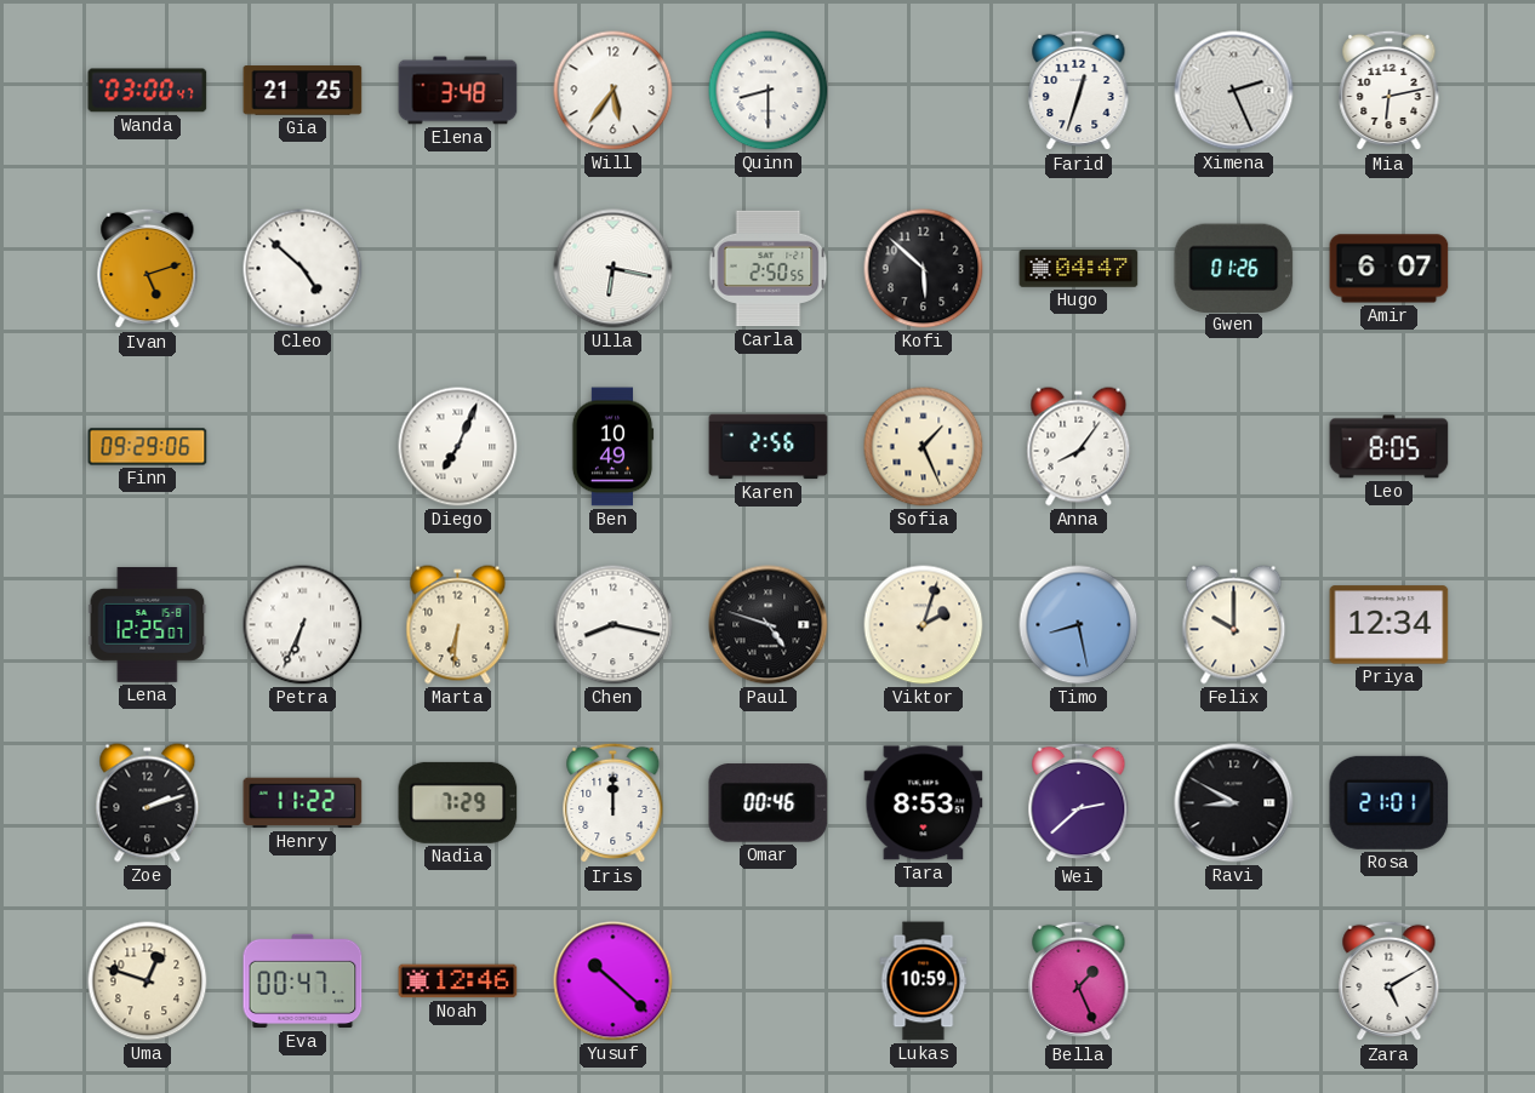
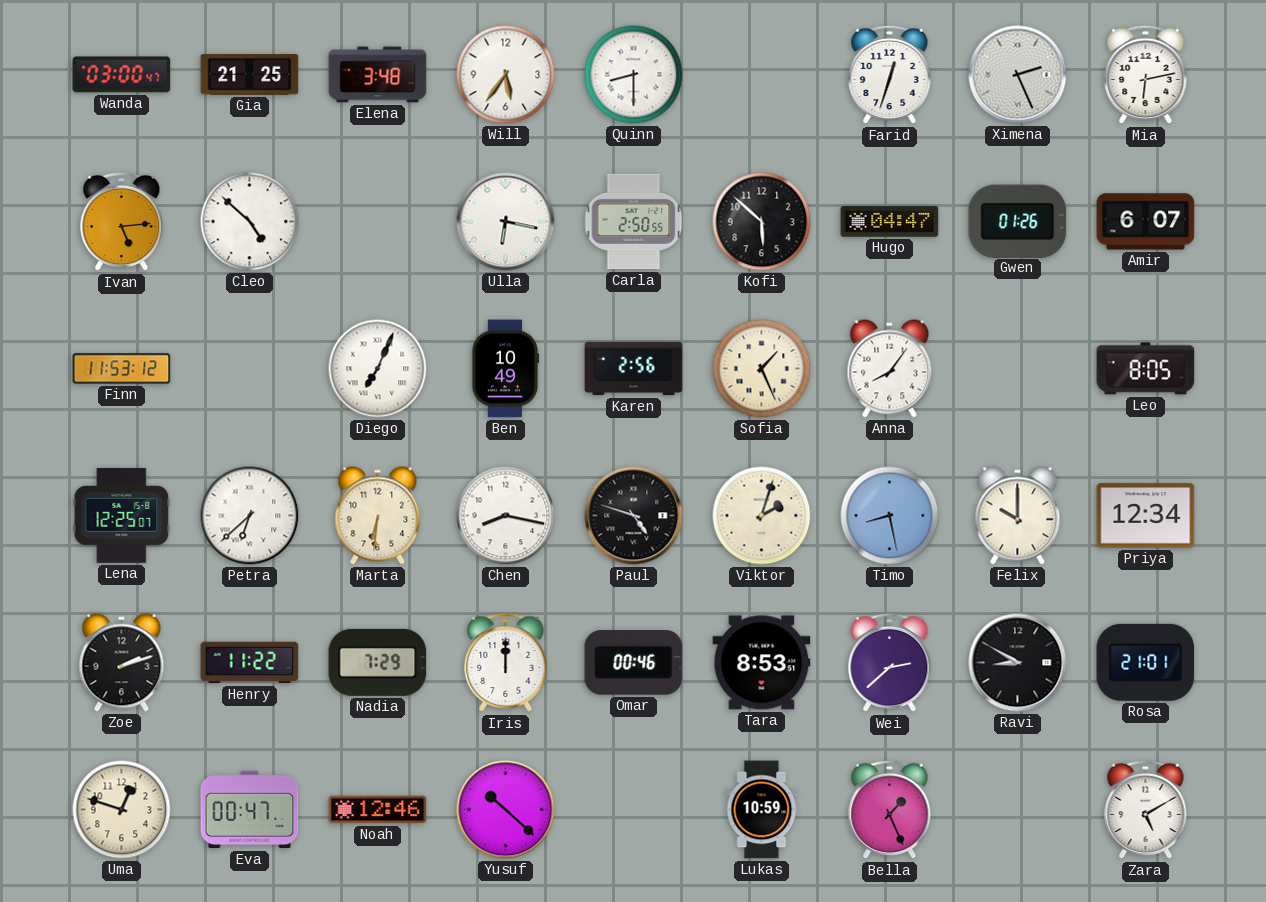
Ivan: 5:12 -> 5:14
Finn: 09:29 -> 11:53
Petra: 6:34 -> 6:38
